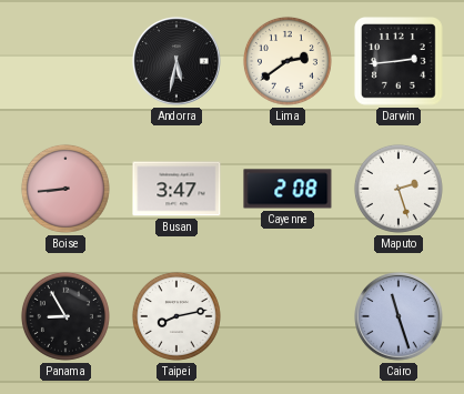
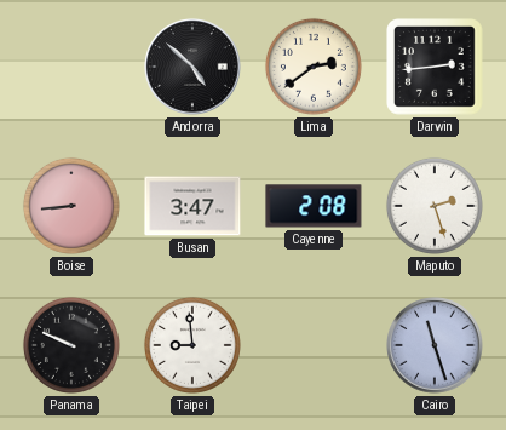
Andorra: 5:32 -> 4:52
Panama: 8:55 -> 9:49
Taipei: 8:13 -> 8:59
